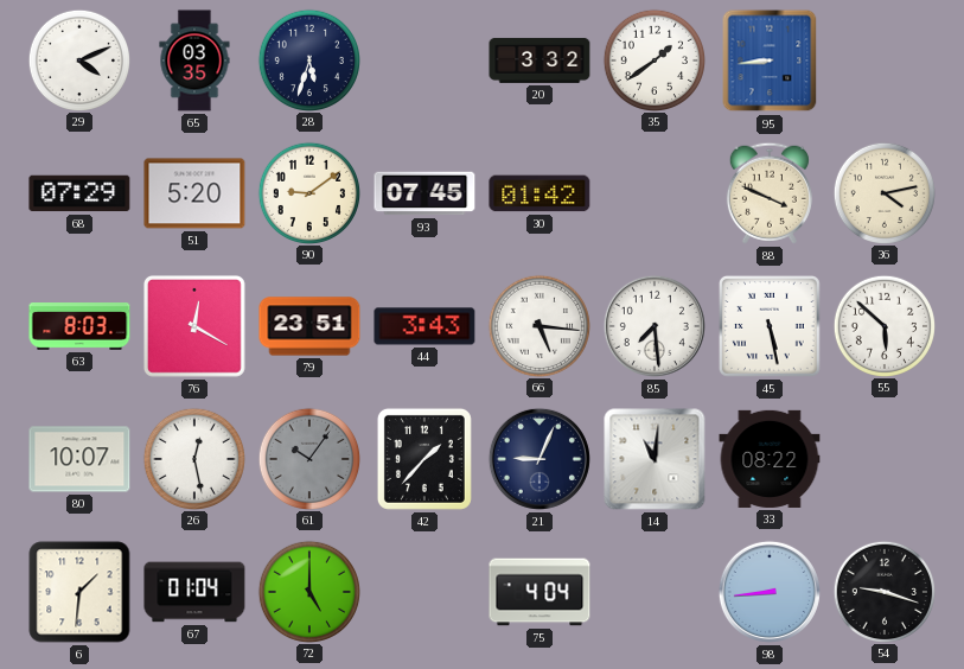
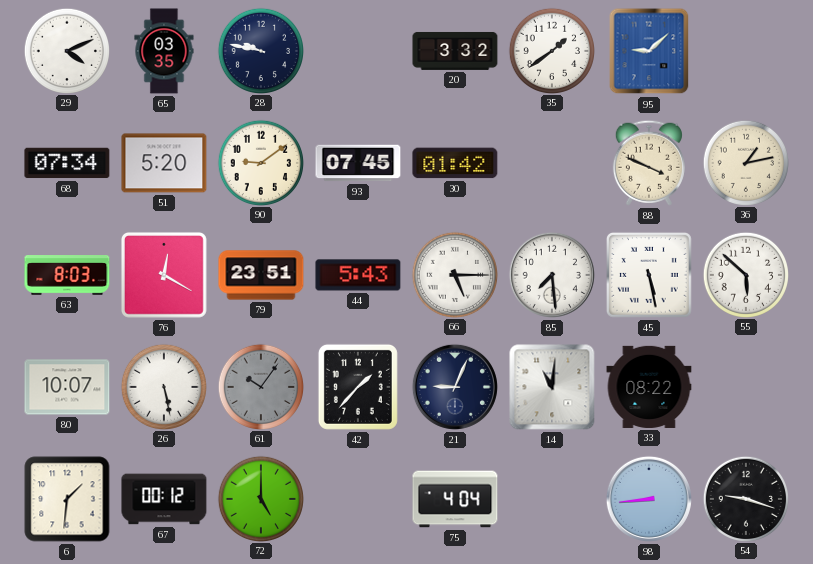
28: 5:33 -> 9:47
95: 8:44 -> 9:08
68: 07:29 -> 07:34
36: 4:13 -> 1:13
44: 3:43 -> 5:43
66: 5:16 -> 5:15
26: 12:28 -> 5:28
67: 01:04 -> 00:12
